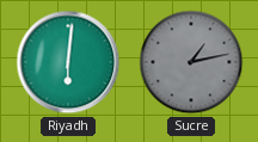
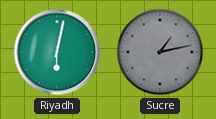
Riyadh: 6:01 -> 6:02
